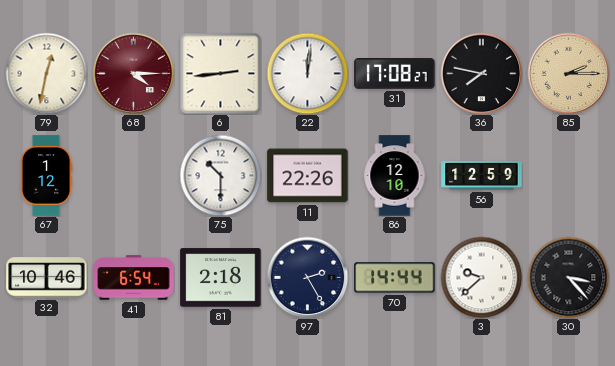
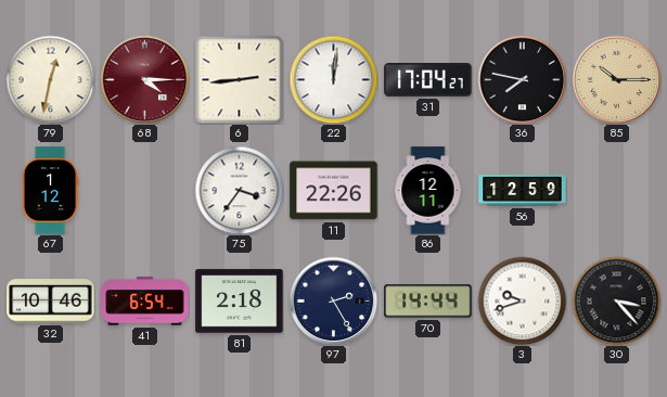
31: 17:08 -> 17:04
85: 2:15 -> 10:15
75: 10:30 -> 3:36
86: 12:10 -> 12:11
3: 9:38 -> 9:42
